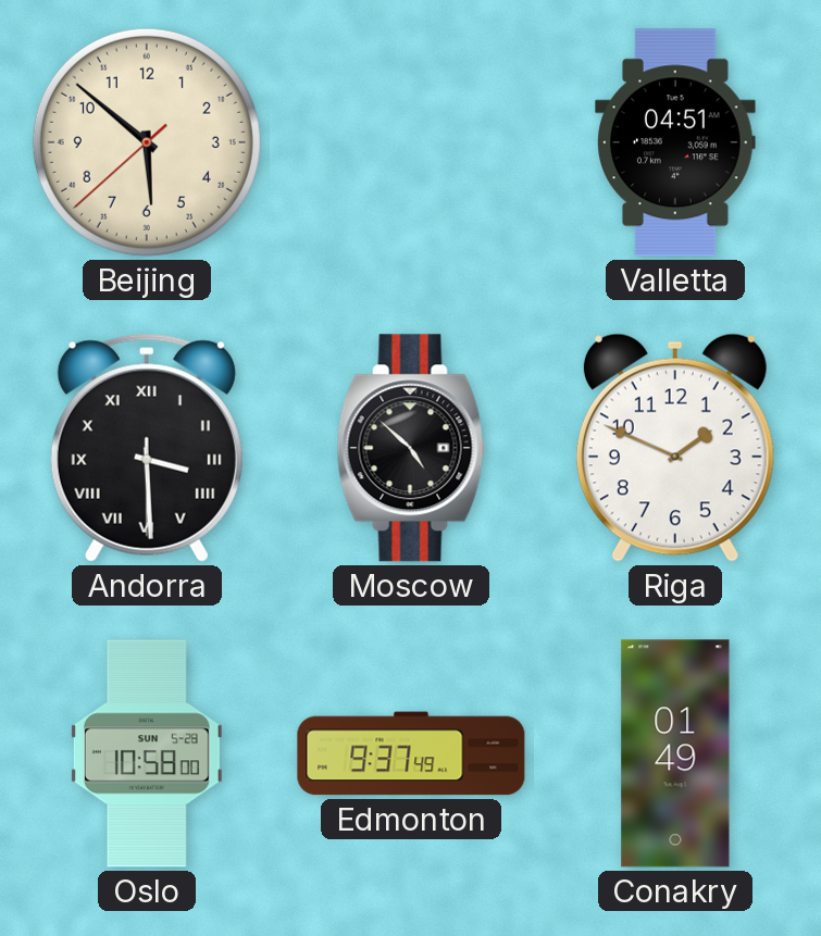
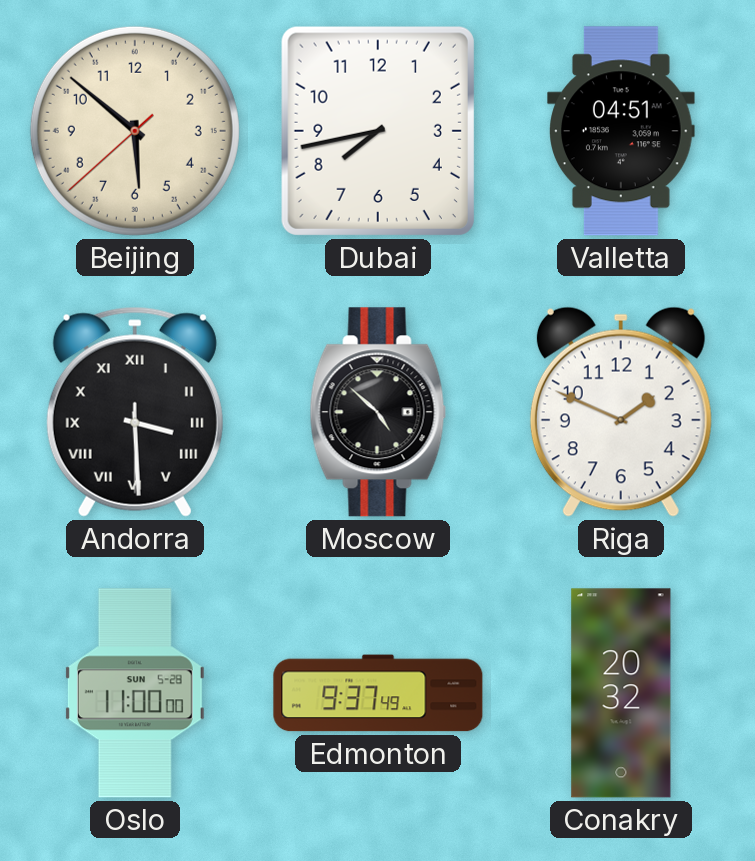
Dubai: none -> 7:43
Oslo: 10:58 -> 11:00
Conakry: 01:49 -> 20:32
